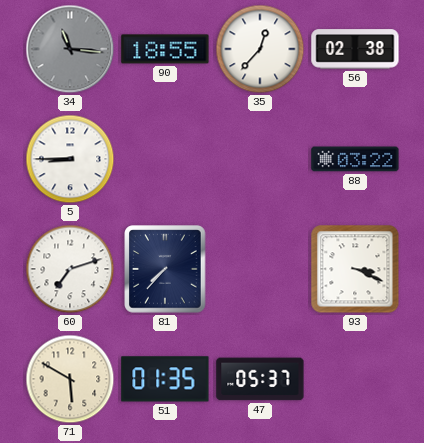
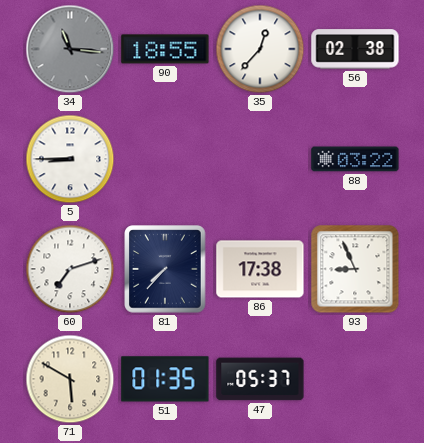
86: none -> 17:38
93: 3:19 -> 8:56
